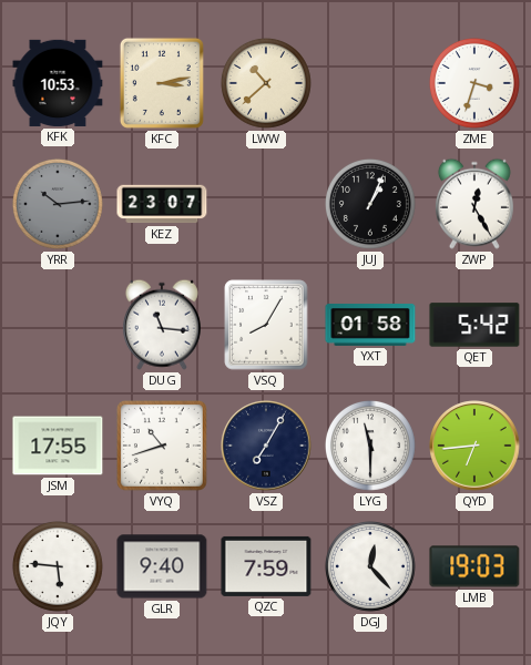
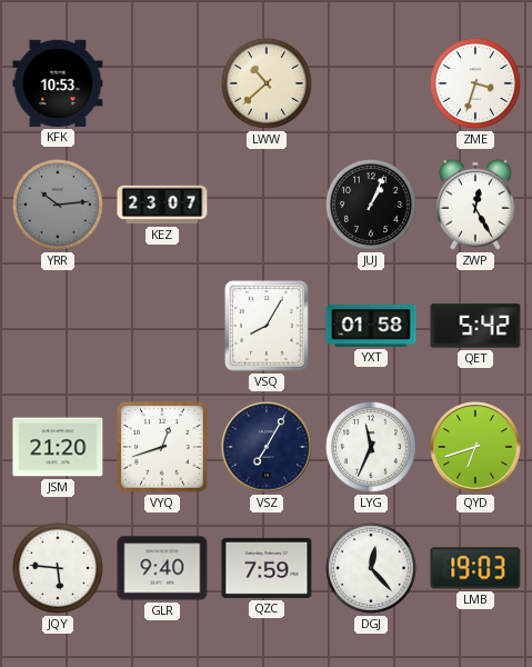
KFC: 3:13 -> none
DUG: 11:16 -> none
JSM: 17:55 -> 21:20
VYQ: 10:42 -> 12:42
LYG: 11:30 -> 11:34
QYD: 6:44 -> 6:42
